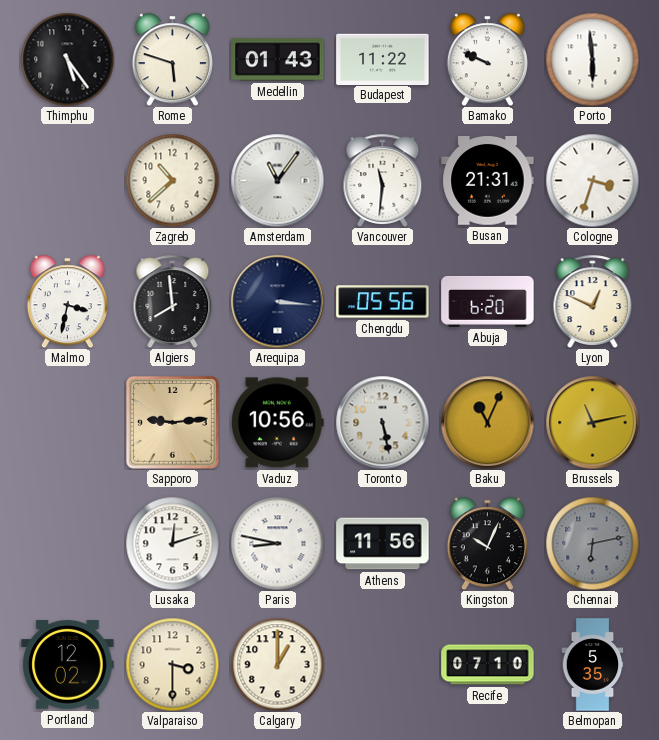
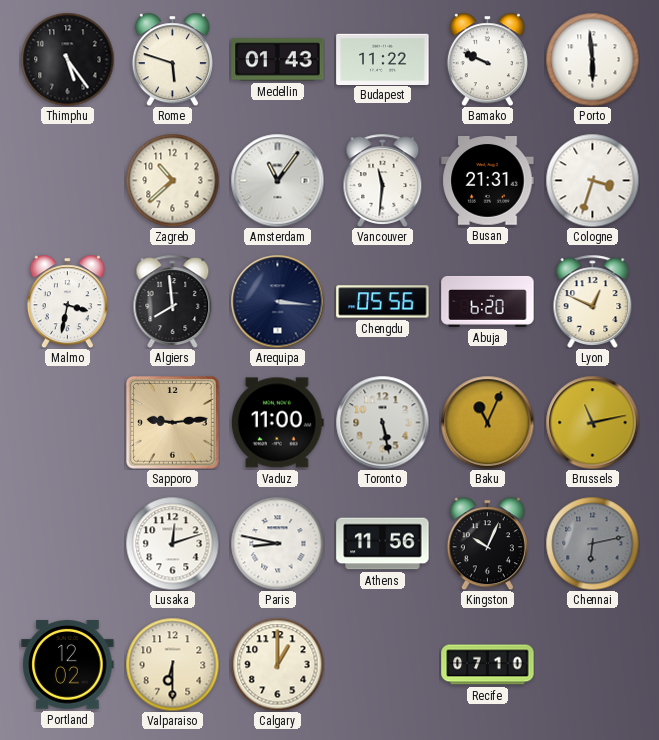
Vaduz: 10:56 -> 11:00
Valparaiso: 3:30 -> 6:30
Belmopan: 5:35 -> none
